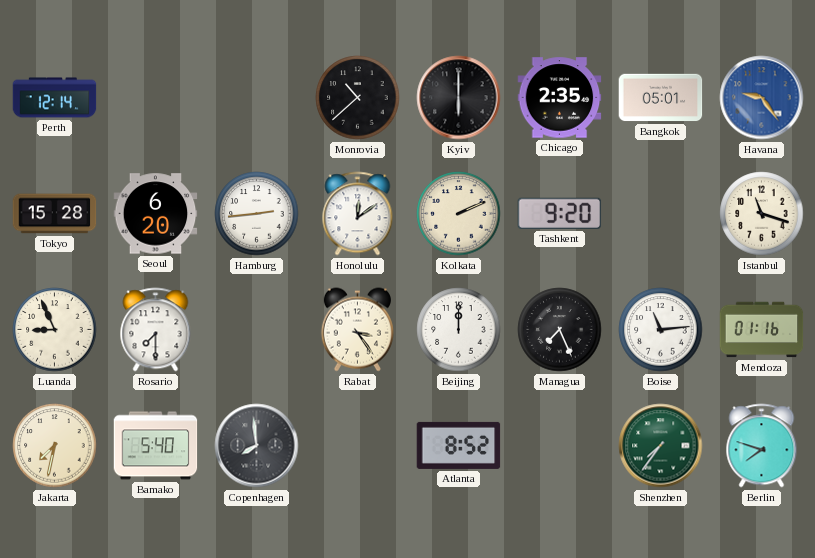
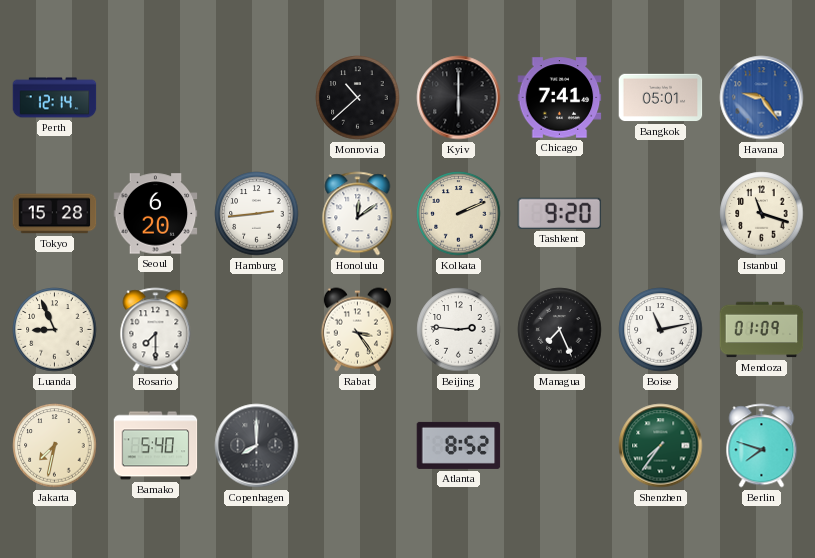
Chicago: 2:35 -> 7:41
Beijing: 12:00 -> 2:46
Boise: 11:14 -> 11:13
Mendoza: 01:16 -> 01:09
Copenhagen: 7:59 -> 8:00
